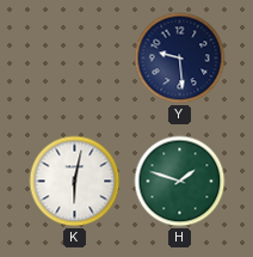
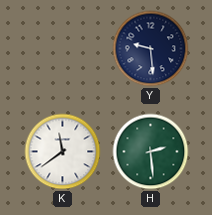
K: 6:02 -> 11:39
H: 1:48 -> 2:29
